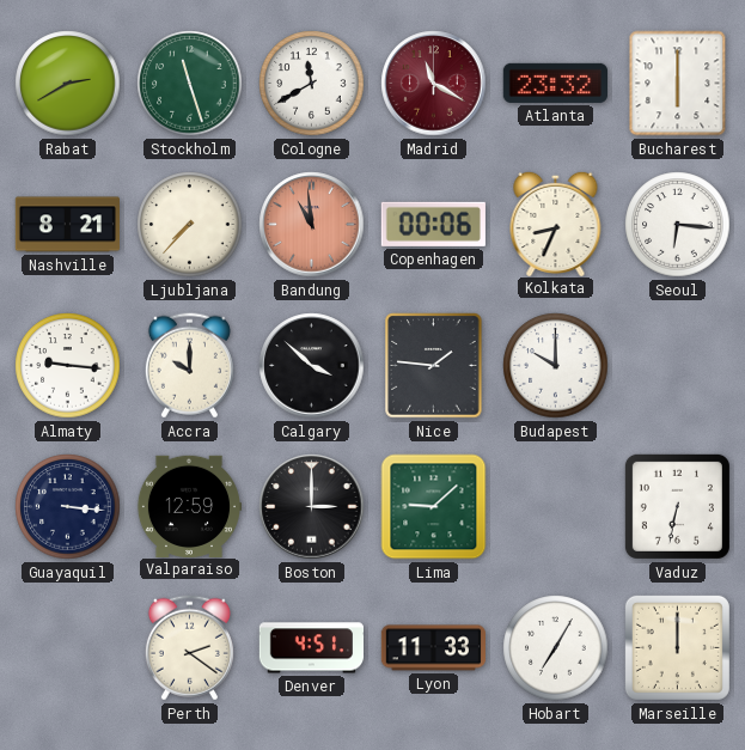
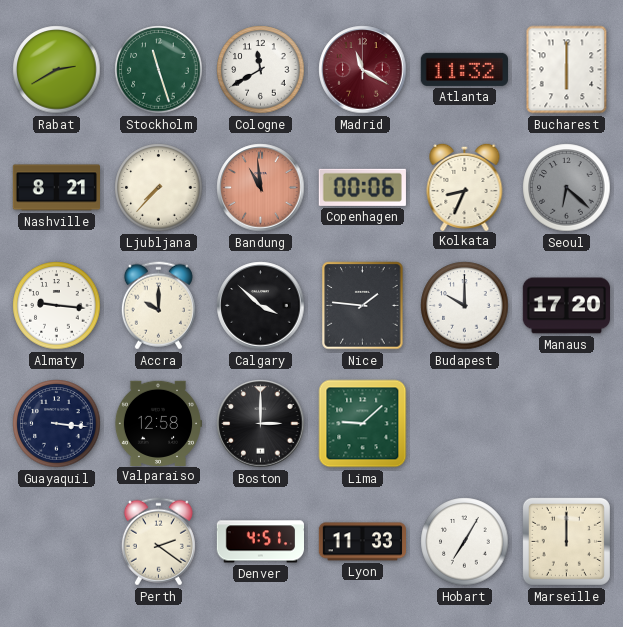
Atlanta: 23:32 -> 11:32
Seoul: 6:16 -> 6:22
Seoul dial: white -> grey
Manaus: none -> 17:20
Valparaiso: 12:59 -> 12:58
Vaduz: 6:32 -> none
